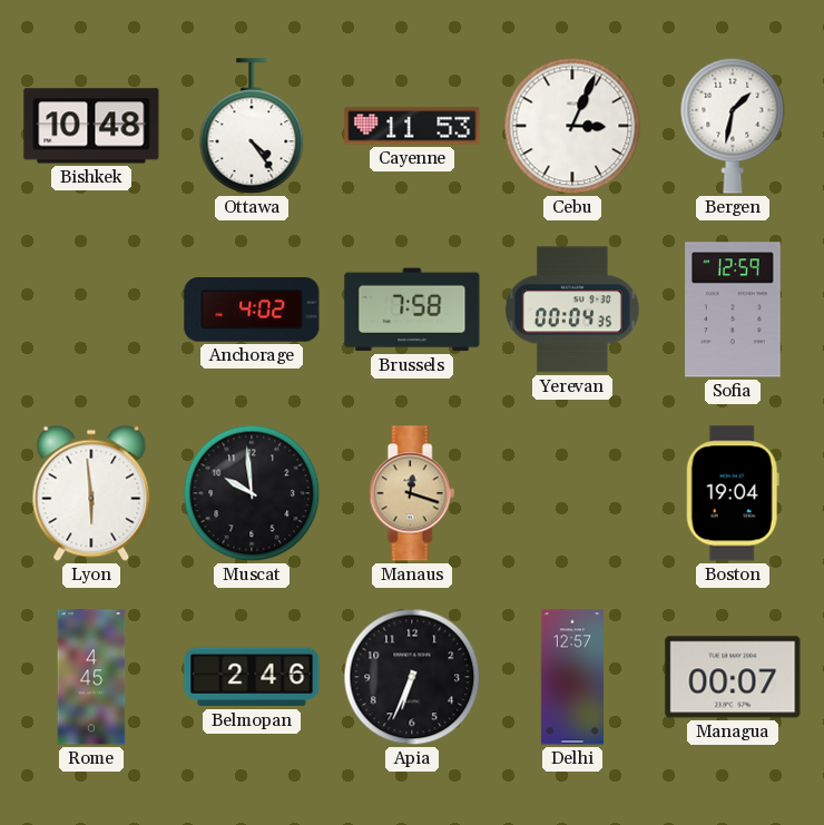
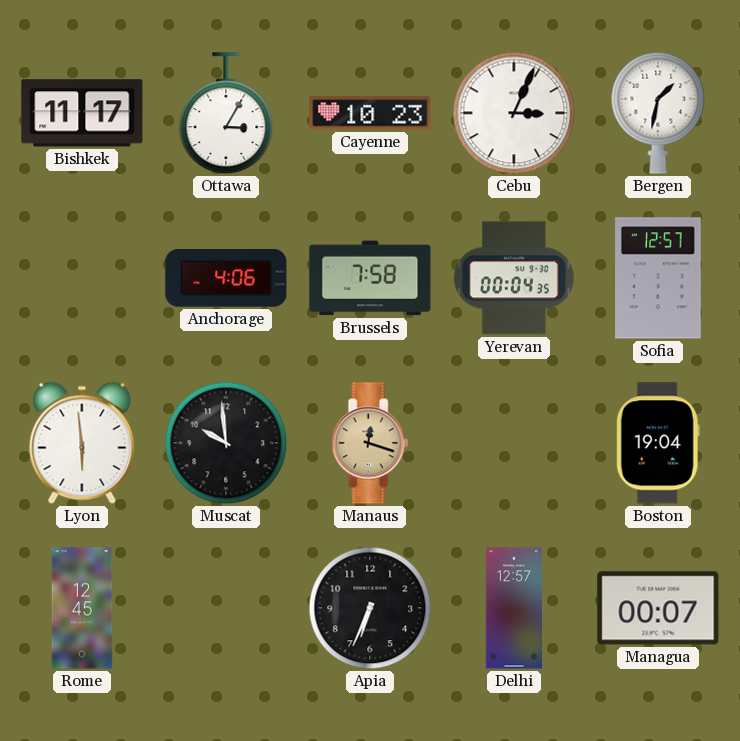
Bishkek: 10:48 -> 11:17
Ottawa: 4:24 -> 3:05
Cayenne: 11:53 -> 10:23
Anchorage: 4:02 -> 4:06
Sofia: 12:59 -> 12:57
Rome: 4:45 -> 12:45
Belmopan: 2:46 -> none
